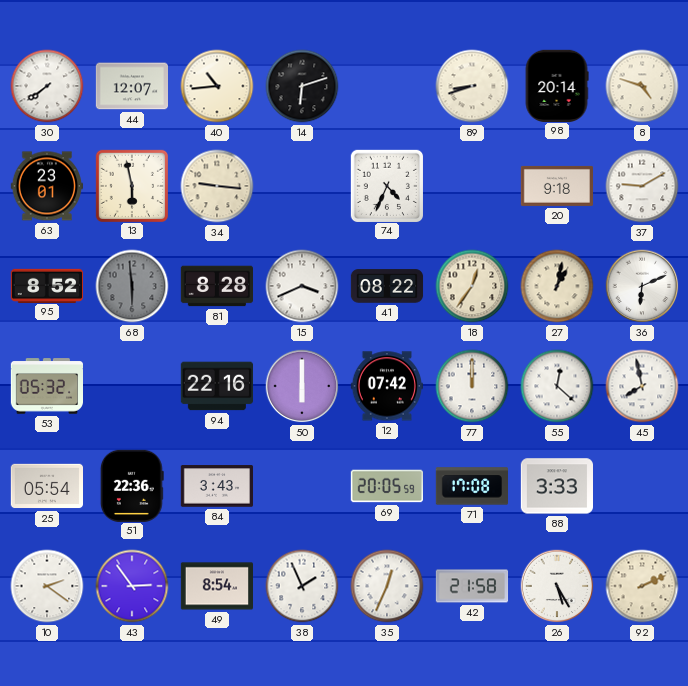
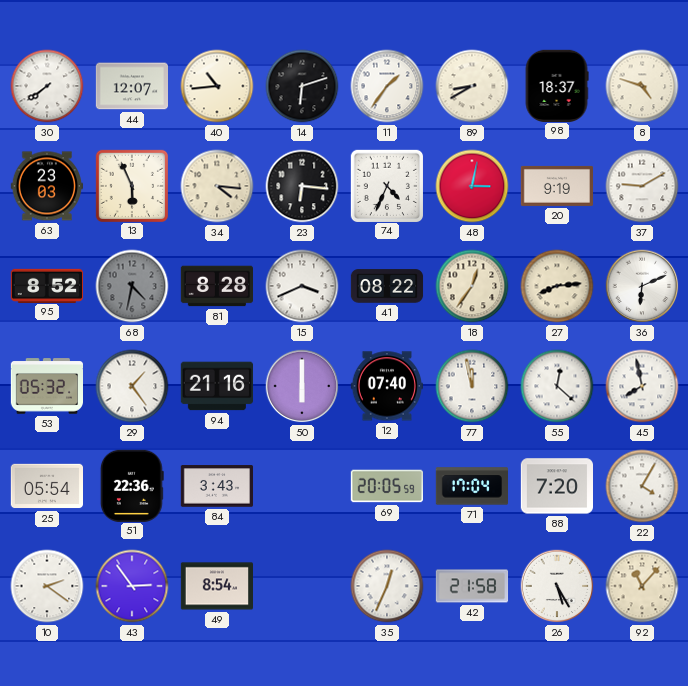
11: none -> 1:36
89: 8:42 -> 8:40
98: 20:14 -> 18:37
63: 23:01 -> 23:03
13: 5:58 -> 5:56
34: 9:16 -> 4:16
23: none -> 6:16
48: none -> 3:02
20: 9:18 -> 9:19
68: 5:59 -> 4:32
27: 1:02 -> 8:14
29: none -> 1:24
94: 22:16 -> 21:16
12: 07:42 -> 07:40
77: 12:00 -> 11:58
71: 17:08 -> 17:04
88: 3:33 -> 7:20
22: none -> 4:05
38: 1:56 -> none
92: 2:11 -> 11:07
